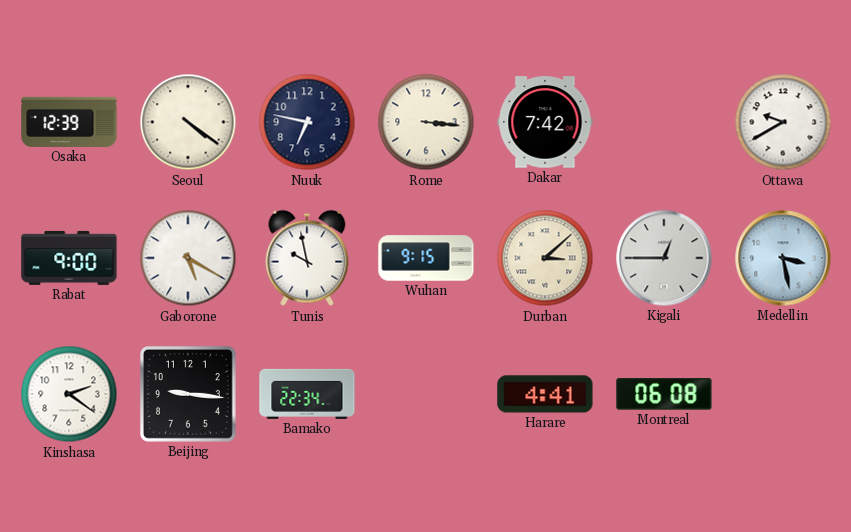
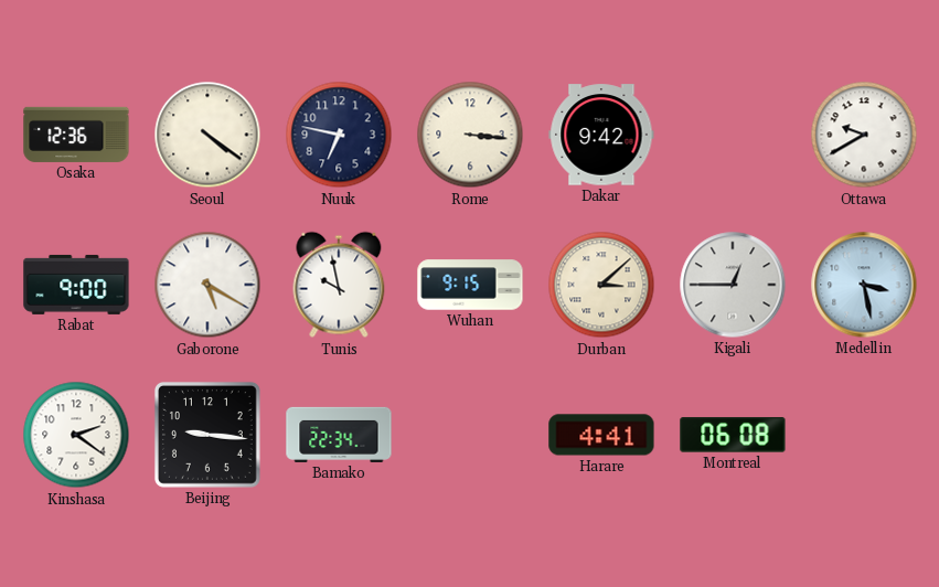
Osaka: 12:39 -> 12:36
Dakar: 7:42 -> 9:42
